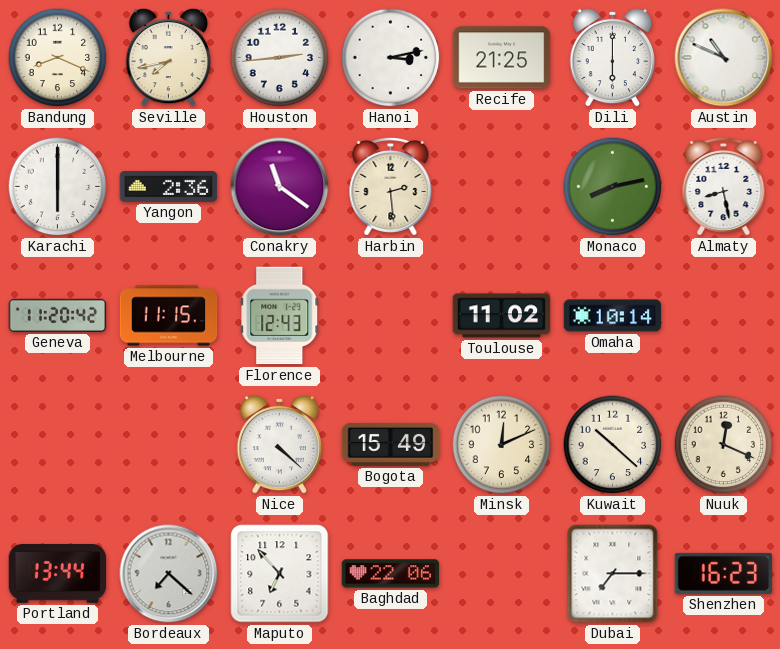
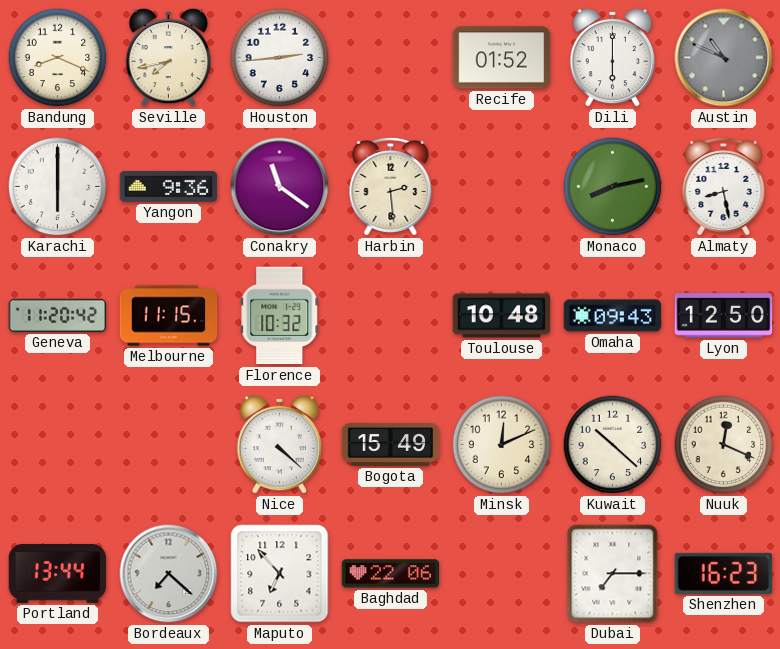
Hanoi: 3:13 -> none
Recife: 21:25 -> 01:52
Austin dial: white -> grey
Yangon: 2:36 -> 9:36
Florence: 12:43 -> 10:32
Toulouse: 11:02 -> 10:48
Omaha: 10:14 -> 09:43
Lyon: none -> 12:50
